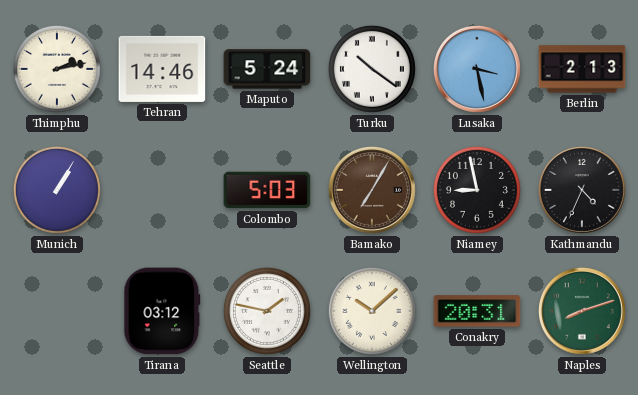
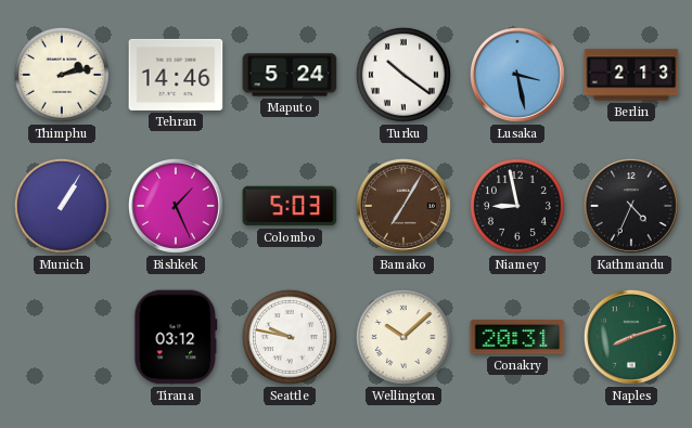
Bishkek: none -> 1:26
Seattle: 1:47 -> 9:47
